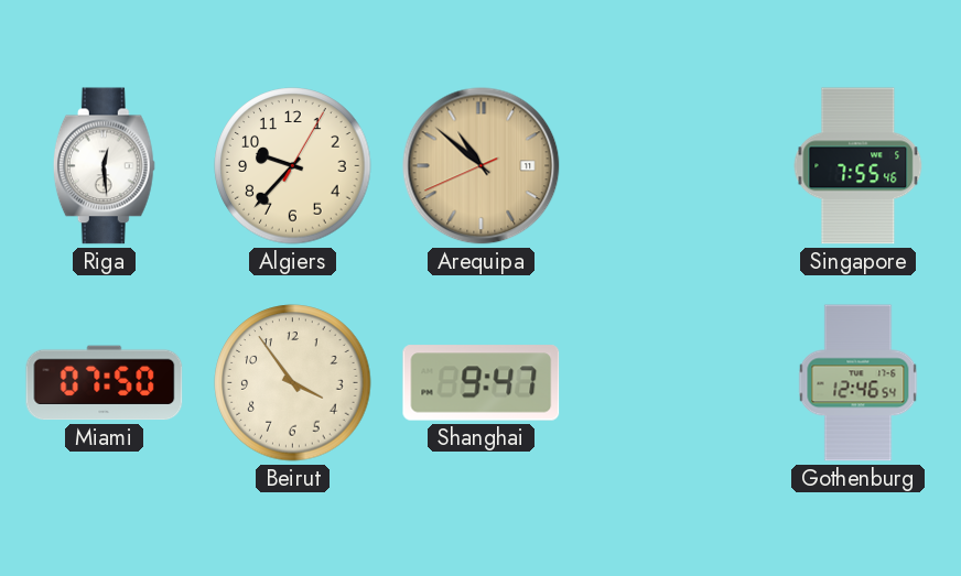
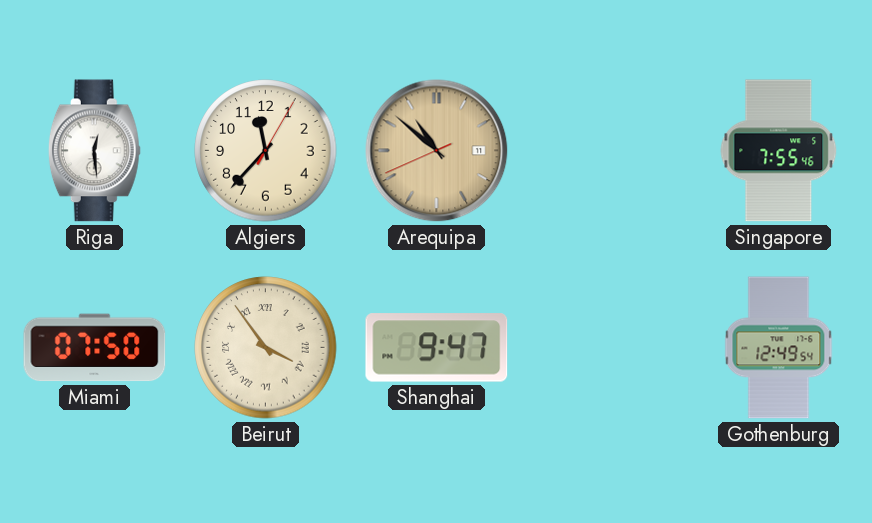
Algiers: 9:37 -> 11:37
Beirut numerals: Arabic -> Roman
Gothenburg: 12:46 -> 12:49
